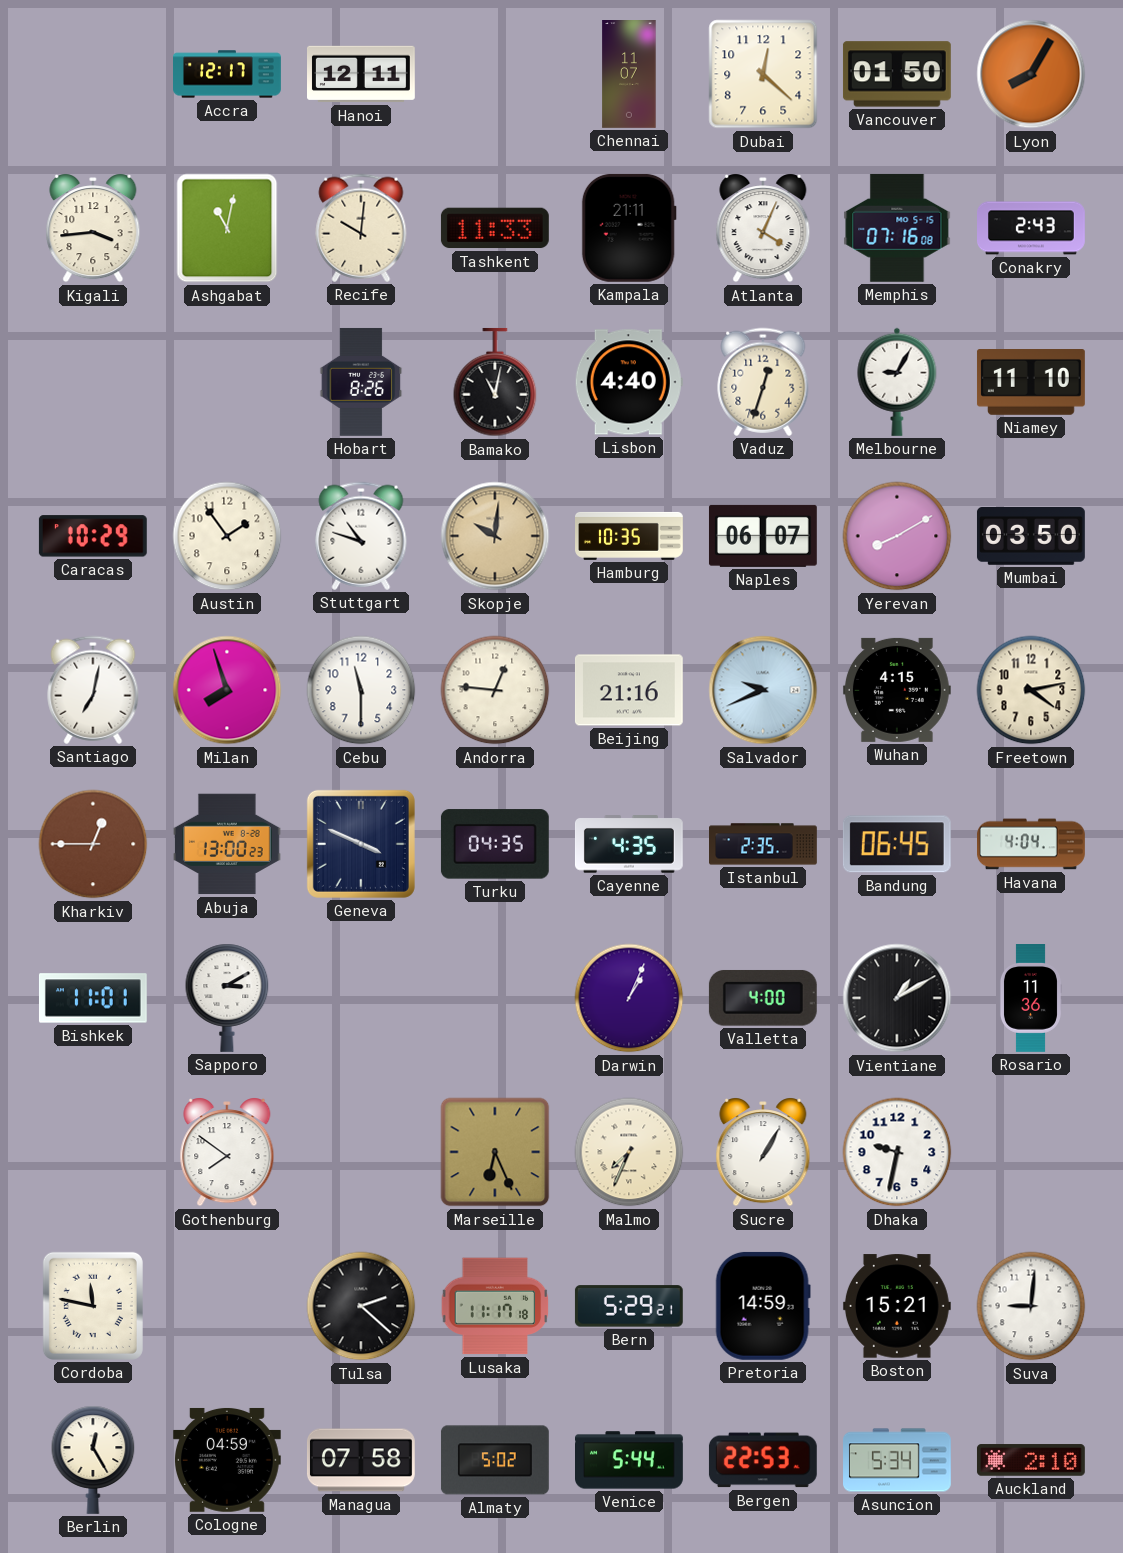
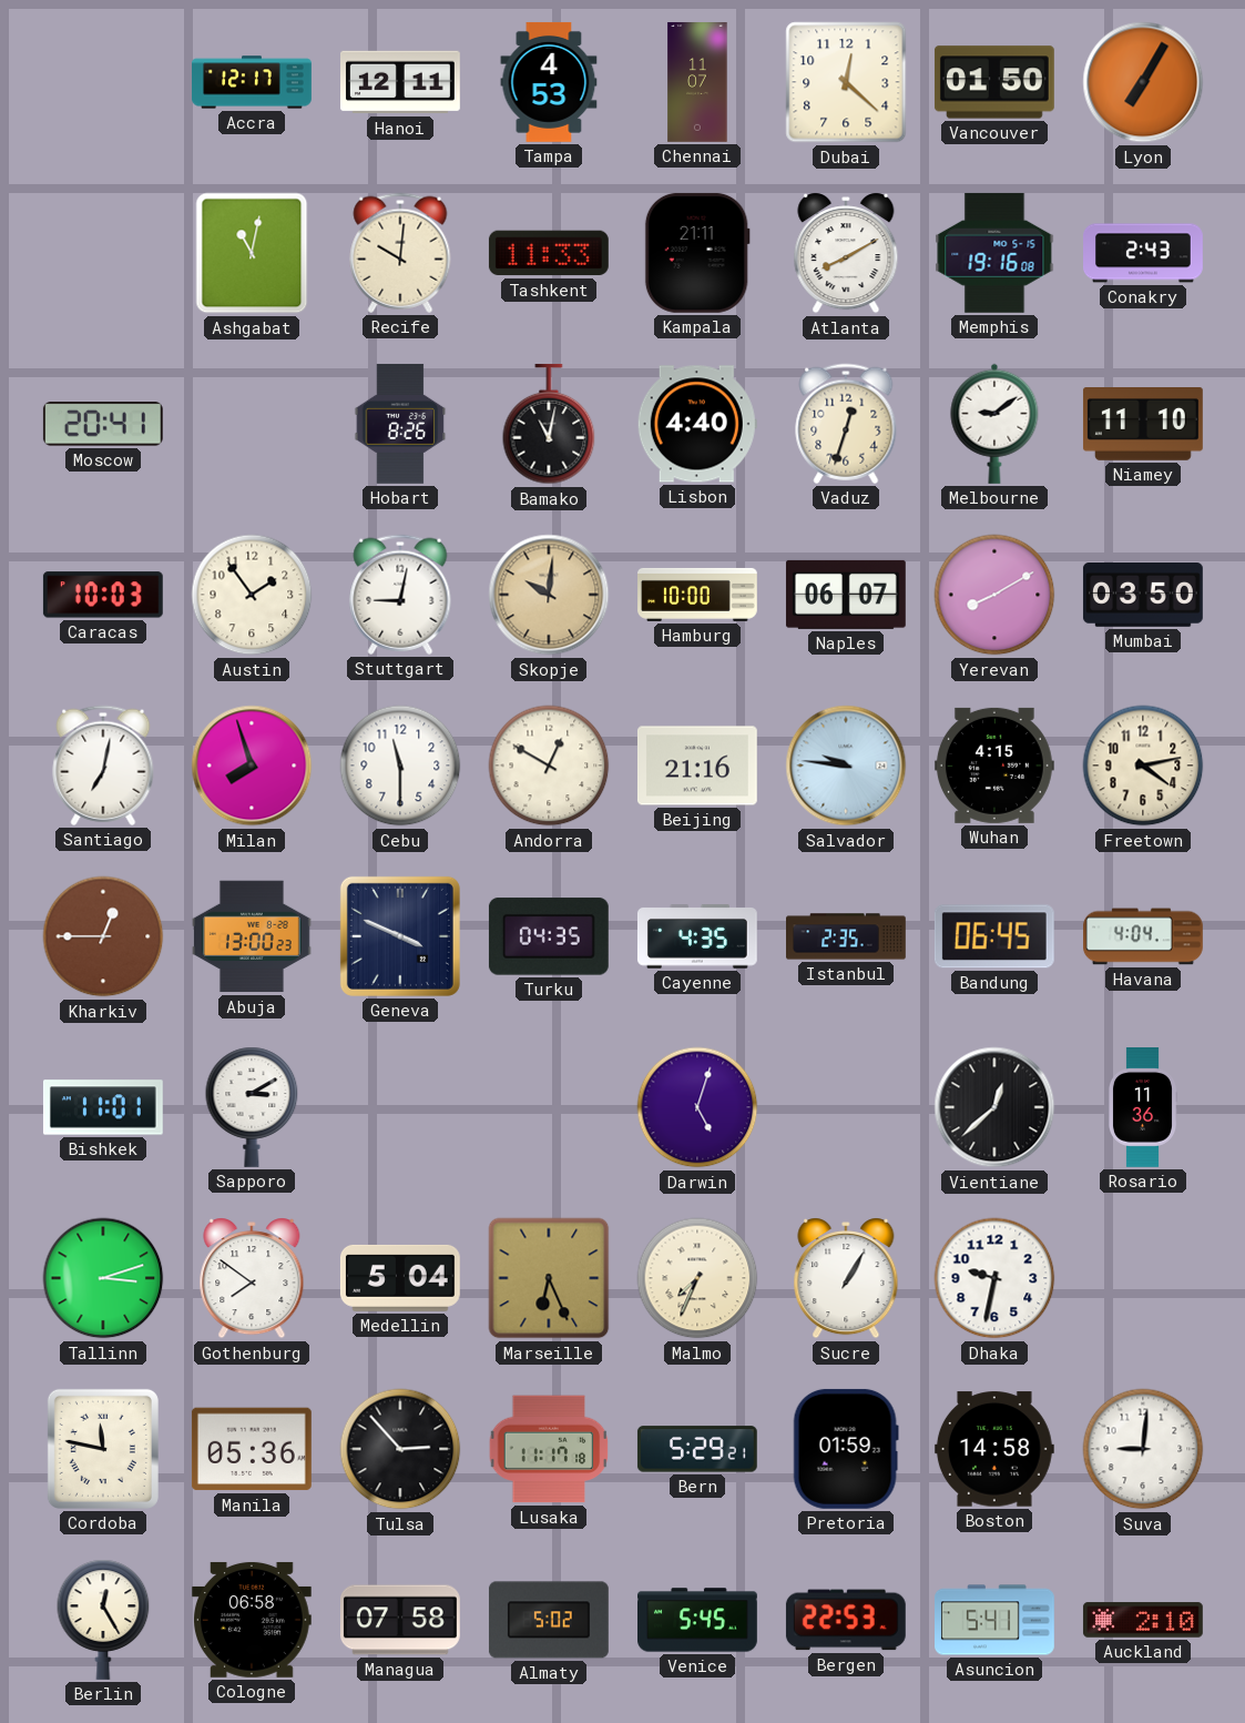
Tampa: none -> 4:53
Lyon: 8:05 -> 7:05
Kigali: 3:44 -> none
Atlanta: 4:04 -> 8:10
Memphis: 07:16 -> 19:16
Moscow: none -> 20:41
Melbourne: 9:05 -> 9:09
Caracas: 10:29 -> 10:03
Stuttgart: 10:48 -> 9:02
Hamburg: 10:35 -> 10:00
Andorra: 12:46 -> 12:50
Salvador: 9:41 -> 9:46
Darwin: 1:04 -> 5:03
Valletta: 4:00 -> none
Vientiane: 1:10 -> 12:38
Tallinn: none -> 3:12
Medellin: none -> 5:04
Manila: none -> 05:36
Tulsa: 2:22 -> 2:53
Pretoria: 14:59 -> 01:59
Boston: 15:21 -> 14:58
Cologne: 04:59 -> 06:58
Venice: 5:44 -> 5:45
Asuncion: 5:34 -> 5:41
